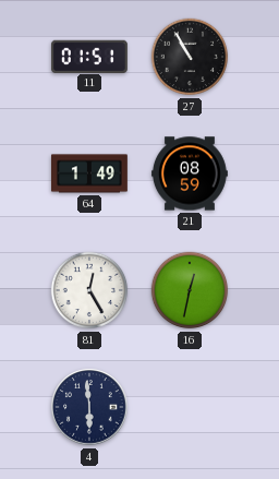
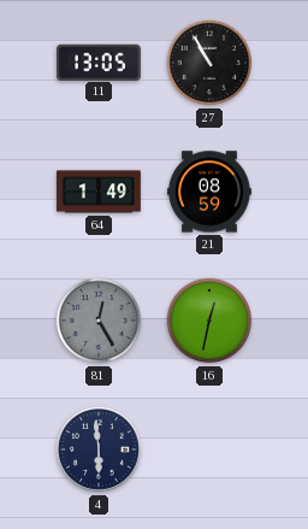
11: 01:51 -> 13:05
81 dial: white -> grey
